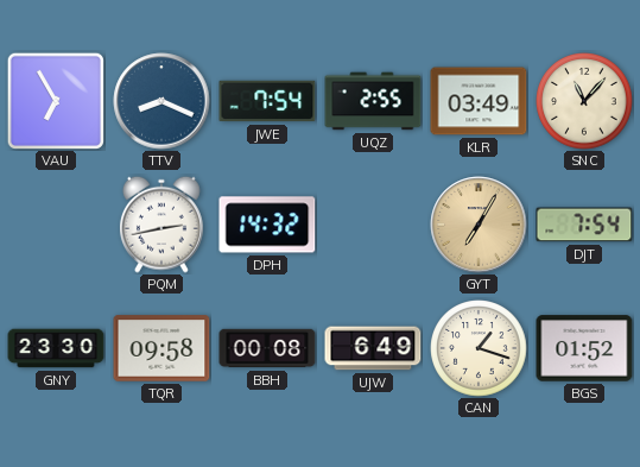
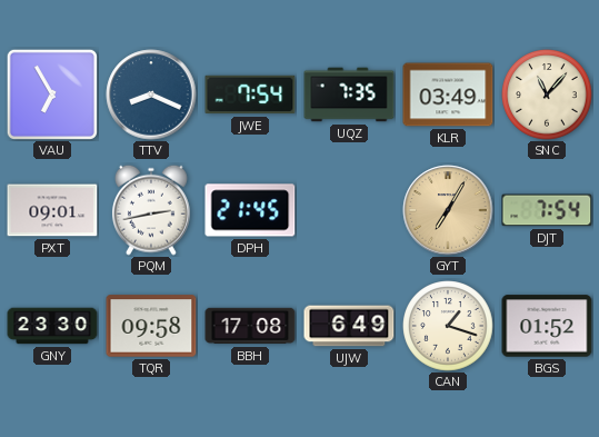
UQZ: 2:55 -> 7:35
PXT: none -> 09:01
DPH: 14:32 -> 21:45
BBH: 00:08 -> 17:08
